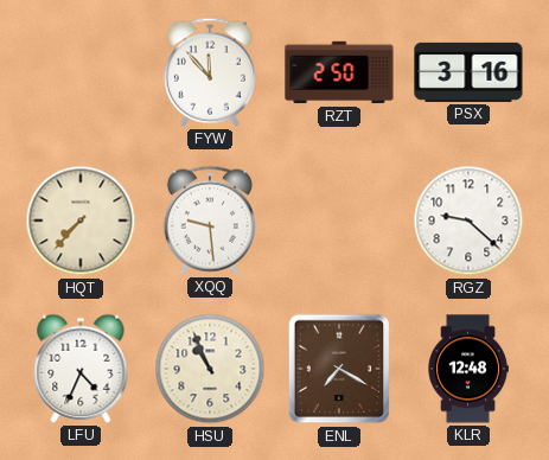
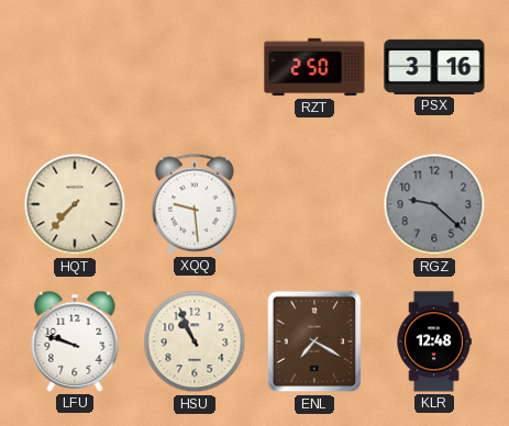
FYW: 11:53 -> none
RGZ dial: white -> grey
LFU: 4:34 -> 9:48
